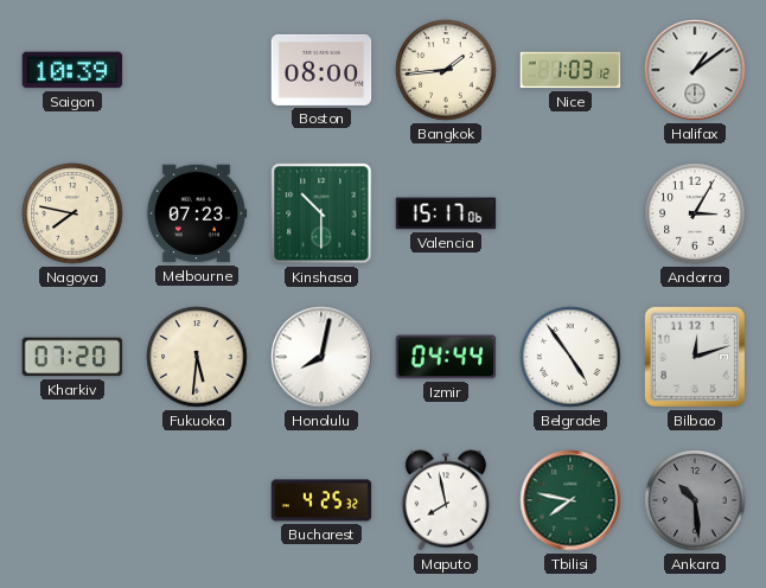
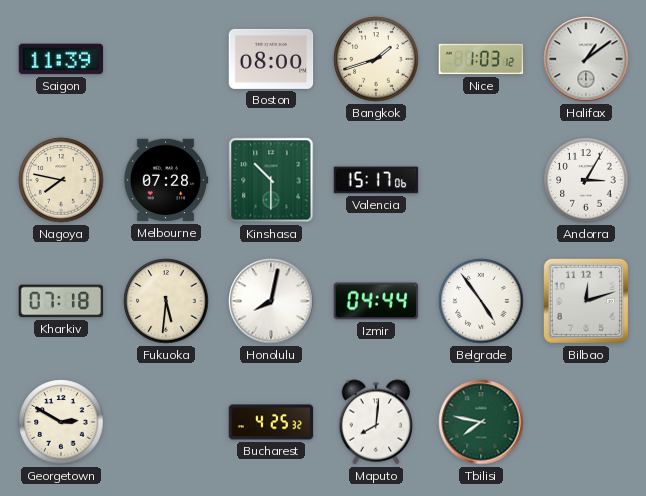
Saigon: 10:39 -> 11:39
Bangkok: 1:44 -> 1:42
Melbourne: 07:23 -> 07:28
Kharkiv: 07:20 -> 07:18
Georgetown: none -> 2:50
Maputo: 7:58 -> 8:01
Ankara: 10:29 -> none
